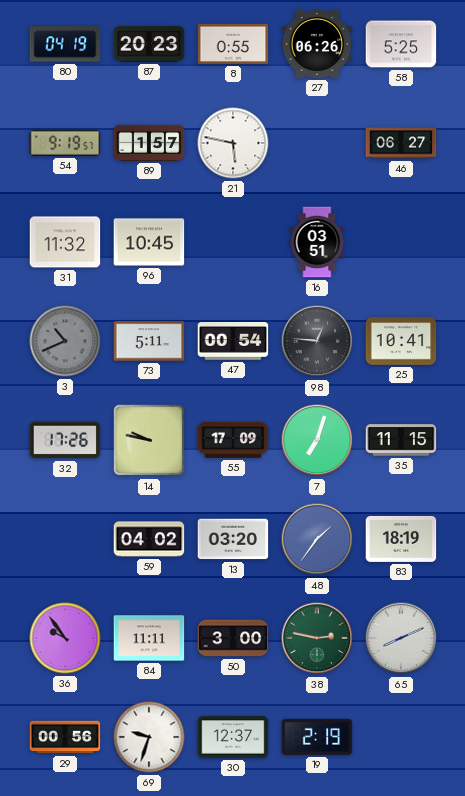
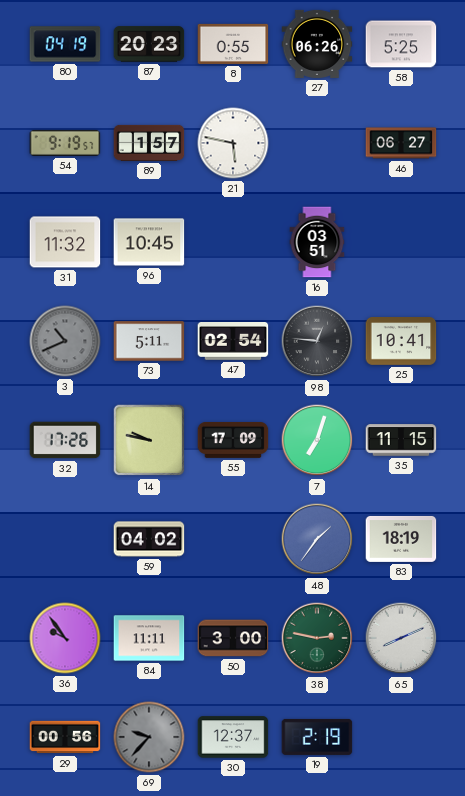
47: 00:54 -> 02:54
13: 03:20 -> none
69: 9:33 -> 9:37
69 dial: white -> grey
